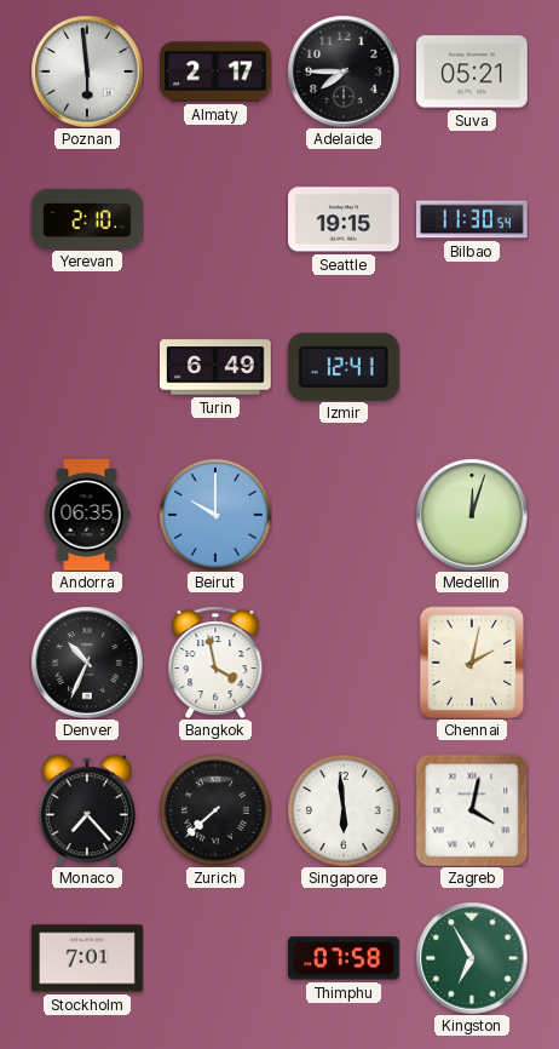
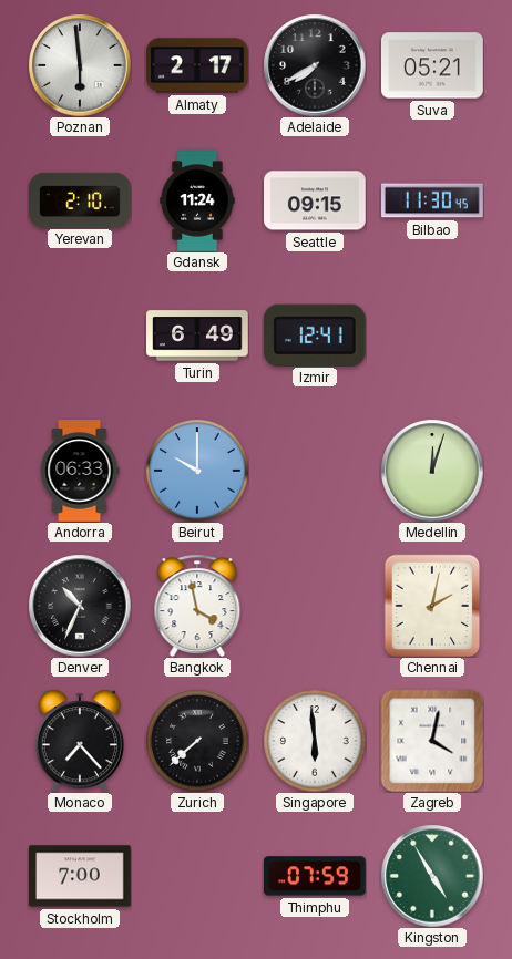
Adelaide: 7:45 -> 7:40
Gdansk: none -> 11:24
Seattle: 19:15 -> 09:15
Bilbao: 11:30:54 -> 11:30:45
Andorra: 06:35 -> 06:33
Stockholm: 7:01 -> 7:00
Thimphu: 07:58 -> 07:59
Kingston: 6:55 -> 4:55
